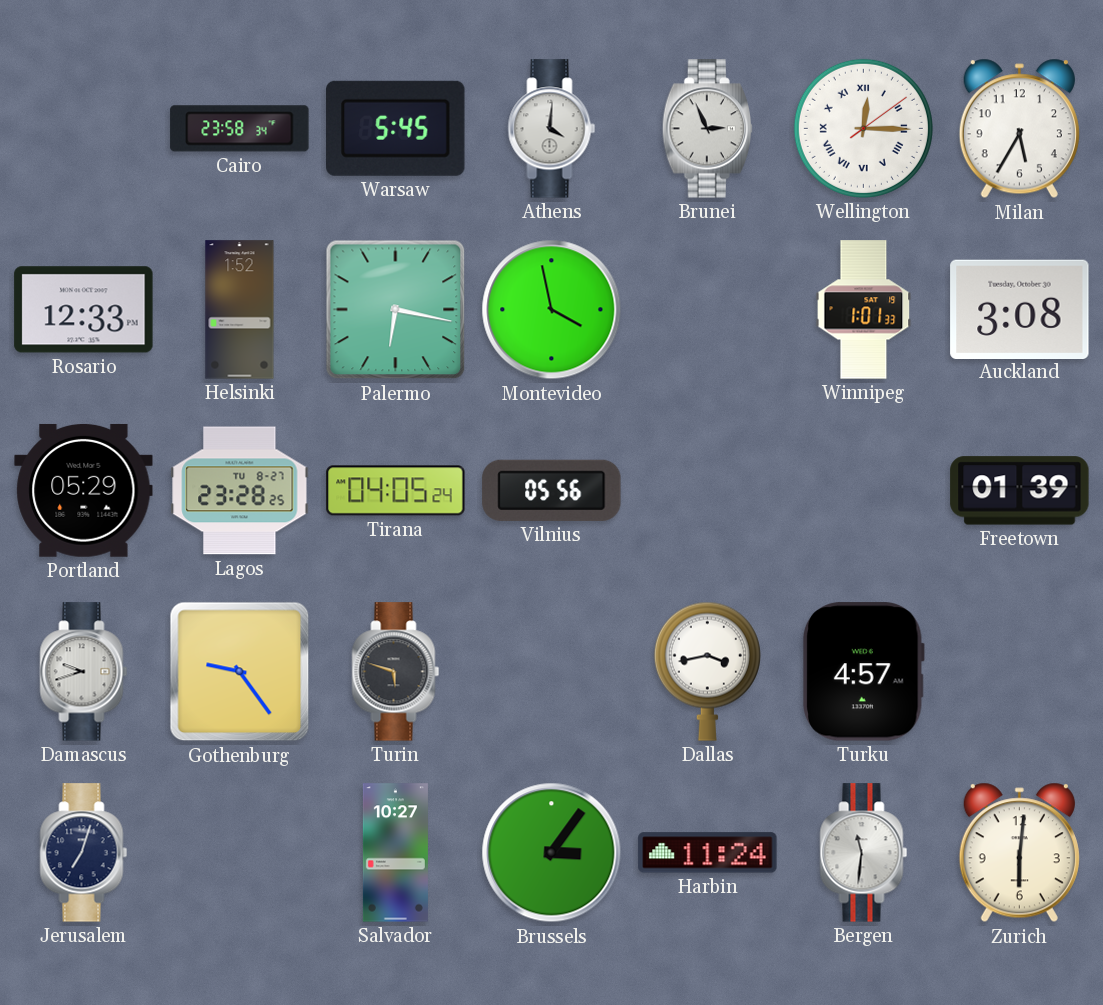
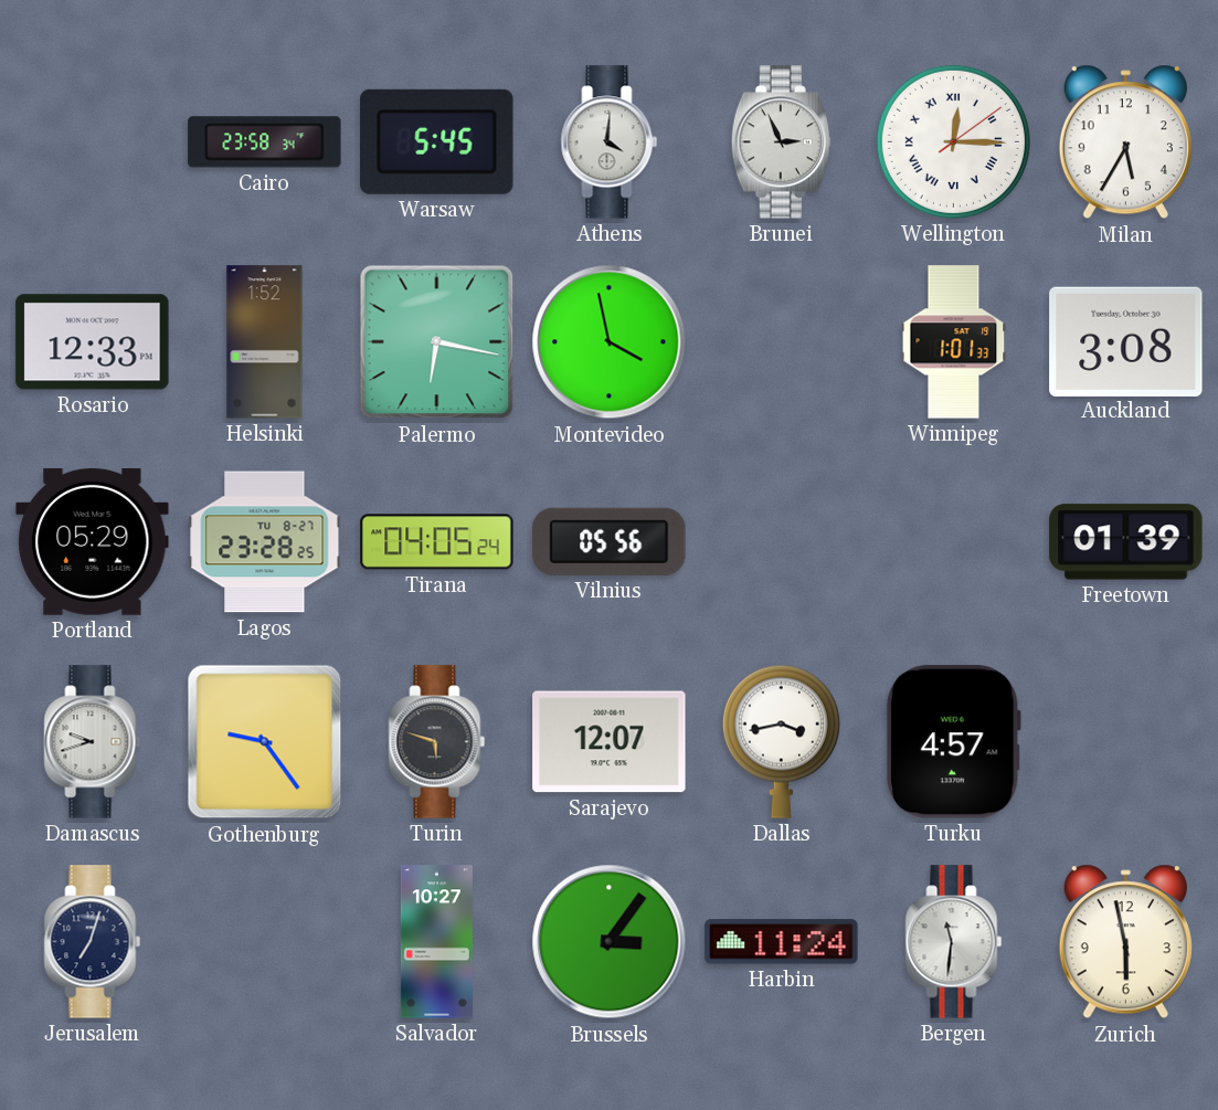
Sarajevo: none -> 12:07
Zurich: 6:01 -> 5:58
